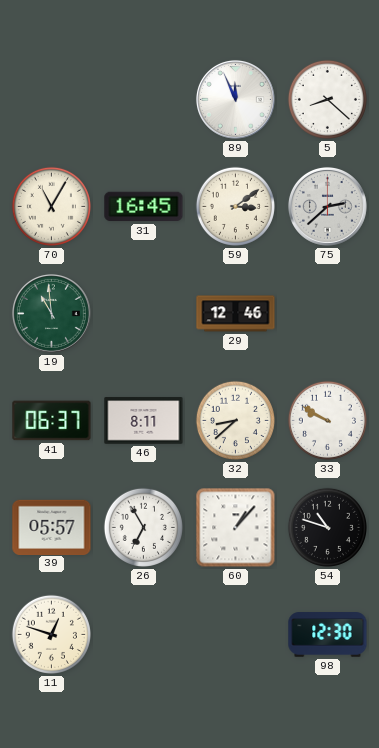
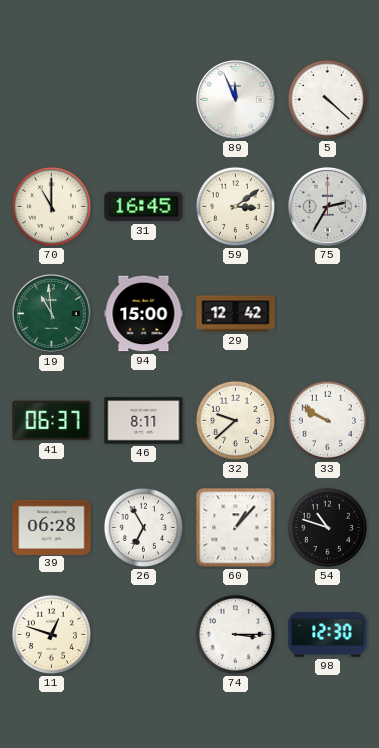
5: 8:22 -> 4:22
70: 11:05 -> 11:00
75: 2:38 -> 2:35
94: none -> 15:00
29: 12:46 -> 12:42
32: 8:38 -> 9:38
39: 05:57 -> 06:28
74: none -> 3:15
